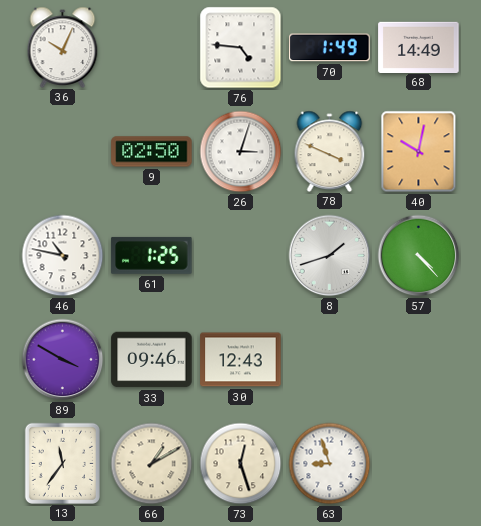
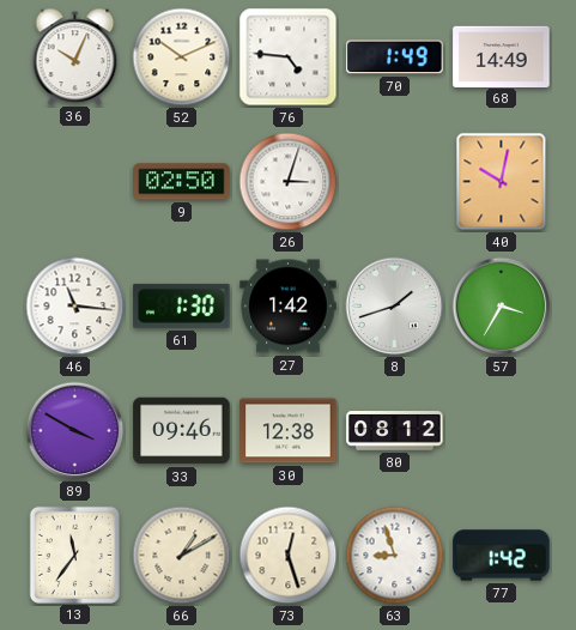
52: none -> 10:11
78: 3:49 -> none
46: 10:47 -> 11:16
61: 1:25 -> 1:30
27: none -> 1:42
57: 4:23 -> 3:35
30: 12:43 -> 12:38
80: none -> 08:12
77: none -> 1:42
